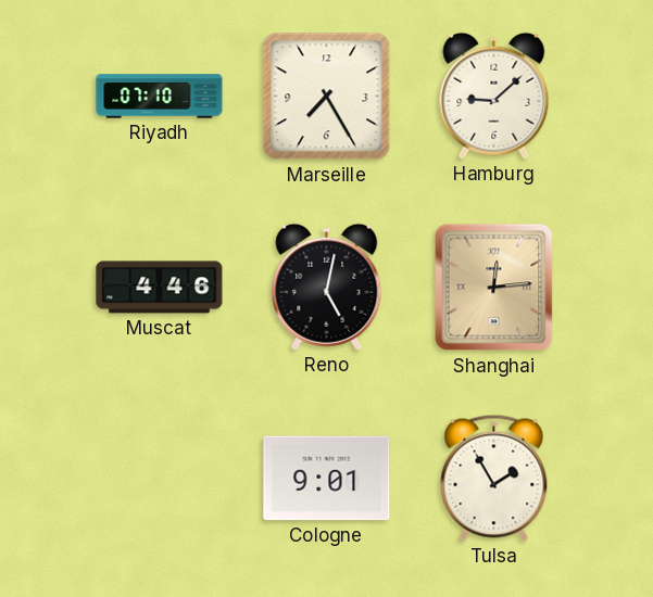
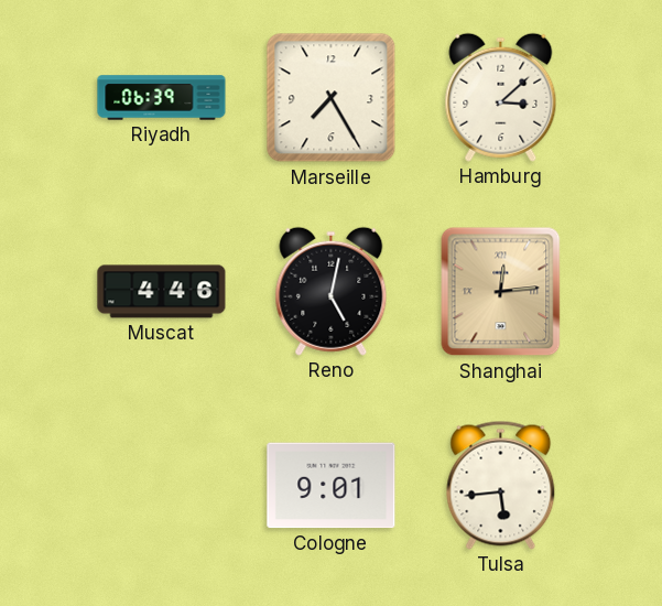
Riyadh: 07:10 -> 06:39
Hamburg: 9:08 -> 3:08
Tulsa: 1:55 -> 5:44
